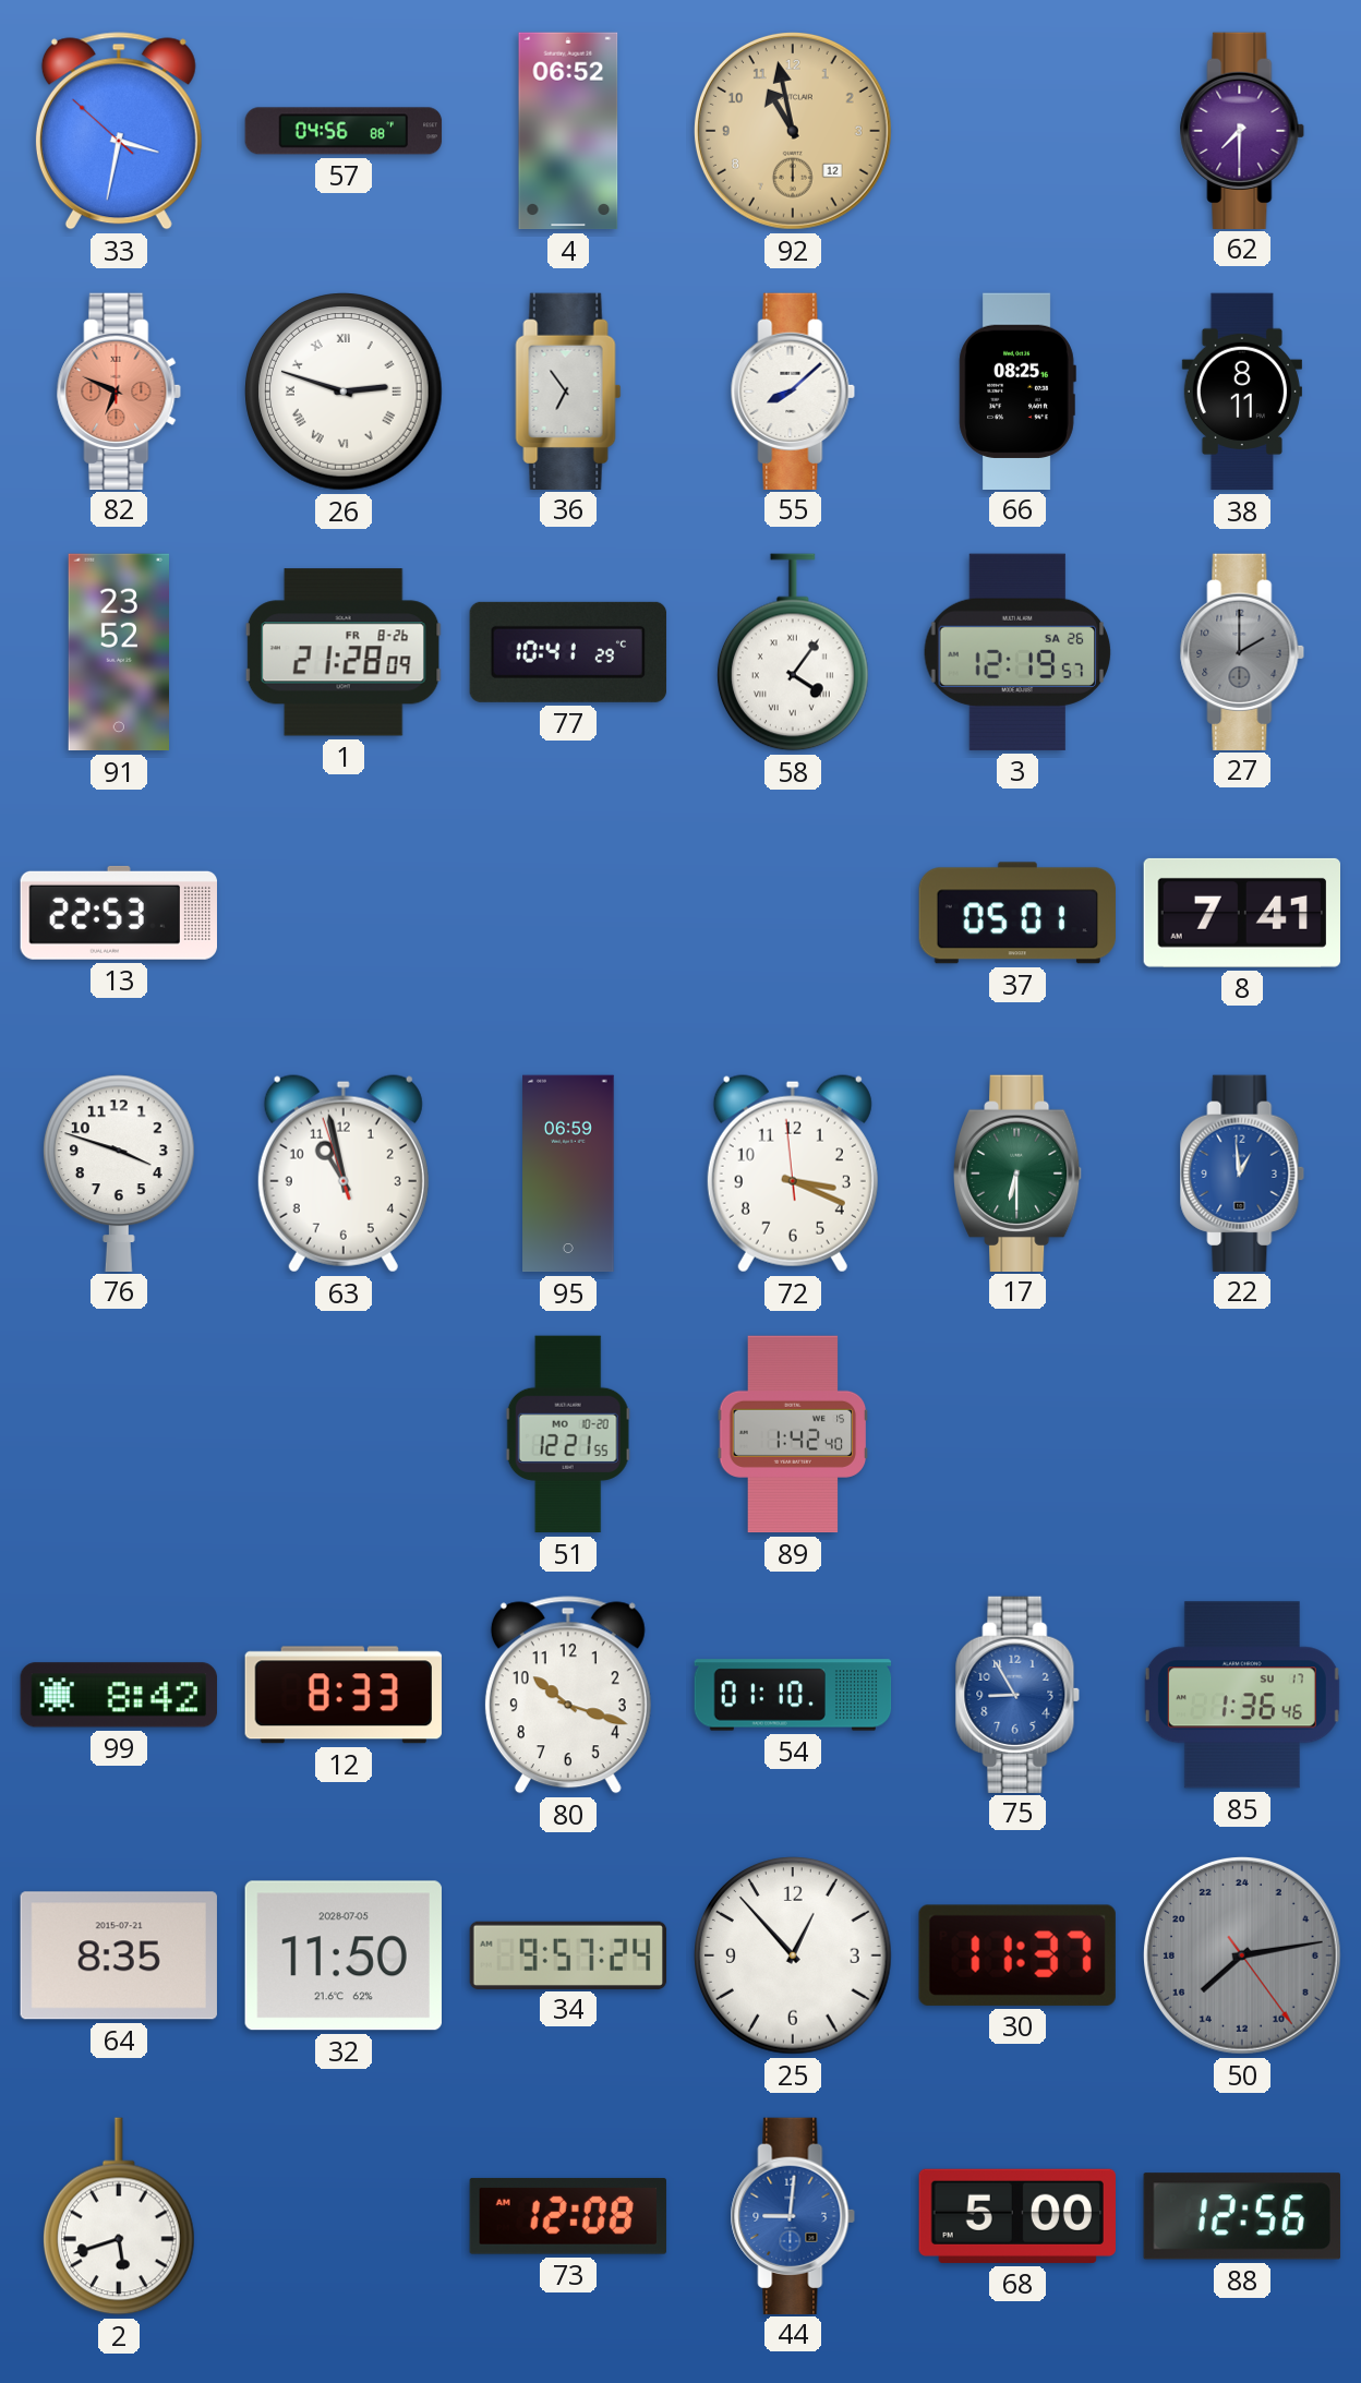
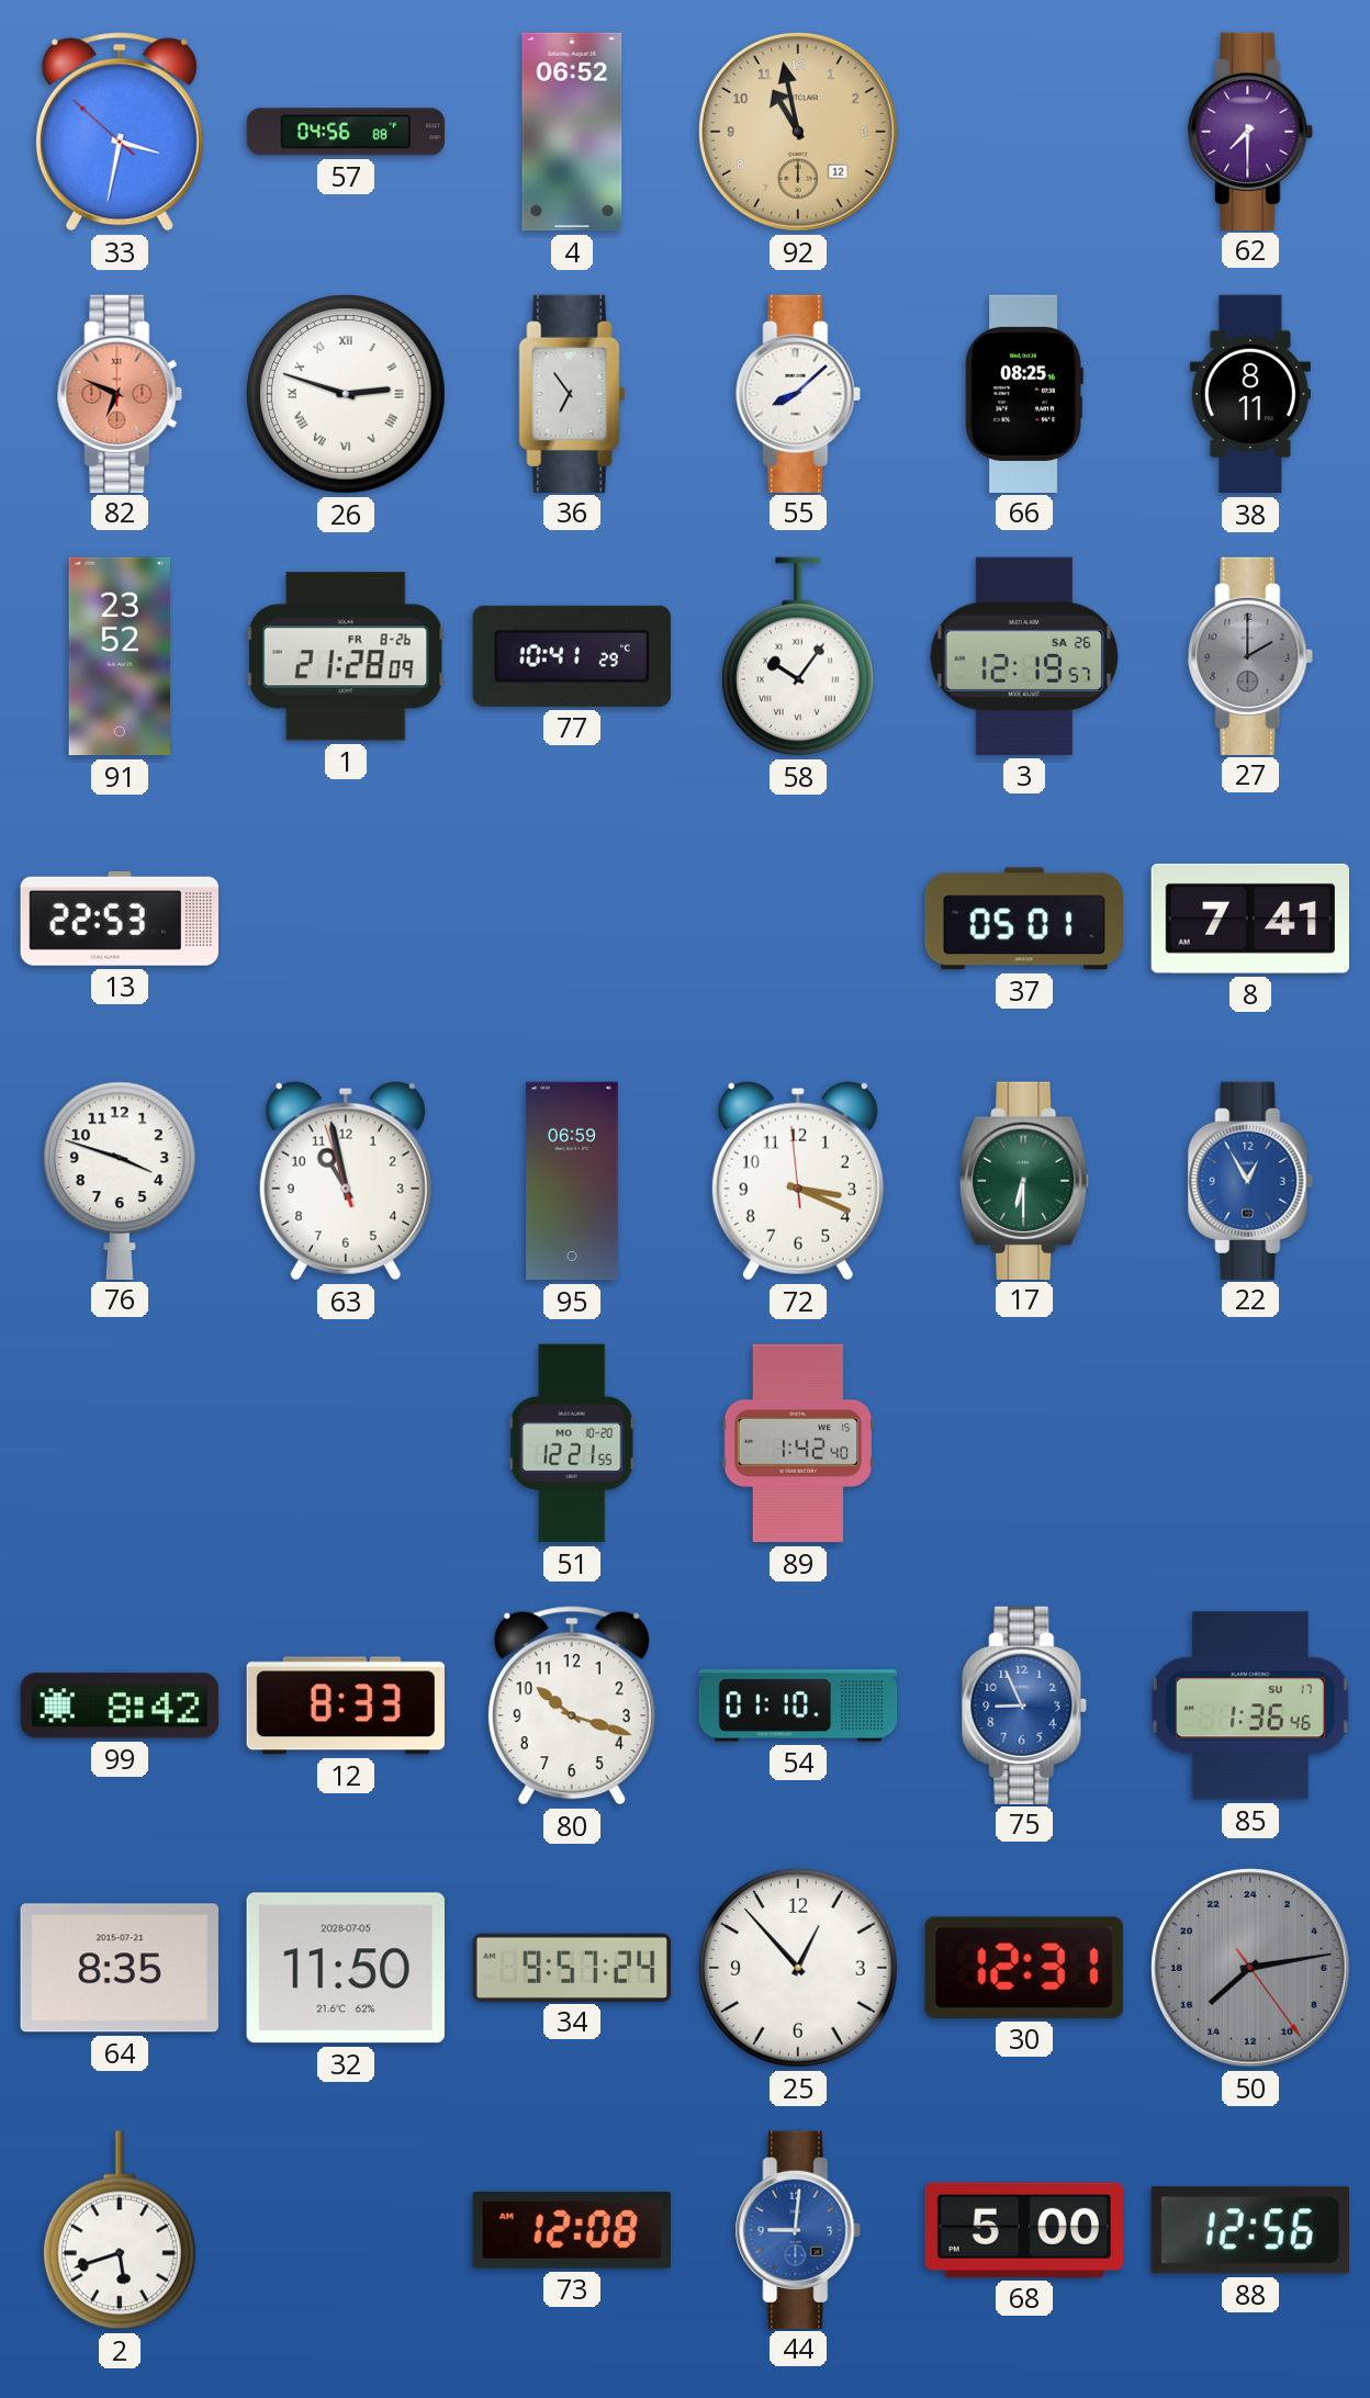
58: 4:06 -> 10:06
22: 12:59 -> 12:55
75: 8:55 -> 8:56
30: 11:37 -> 12:31
